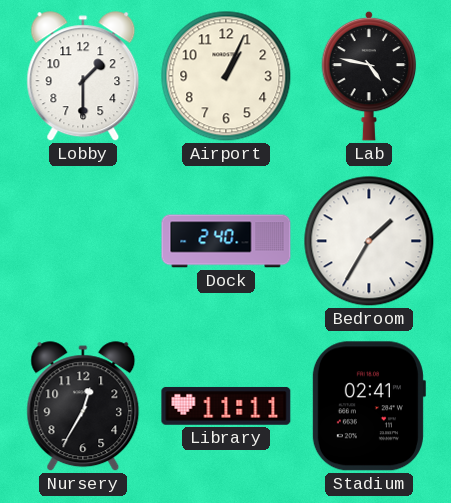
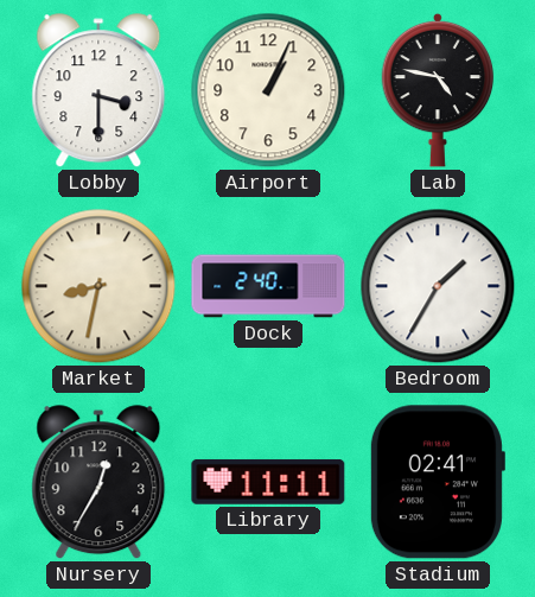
Lobby: 1:30 -> 3:30
Market: none -> 8:32
